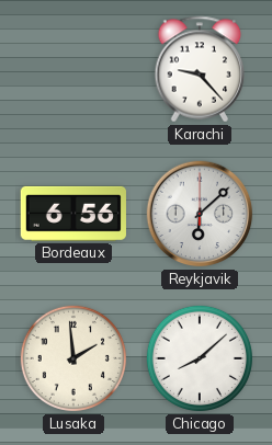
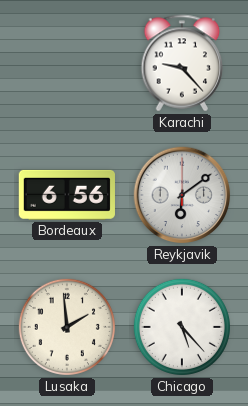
Reykjavik: 6:08 -> 6:09
Chicago: 8:08 -> 5:23
